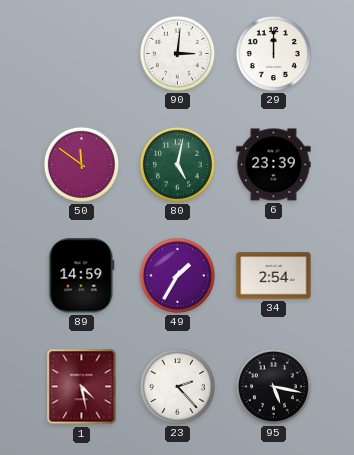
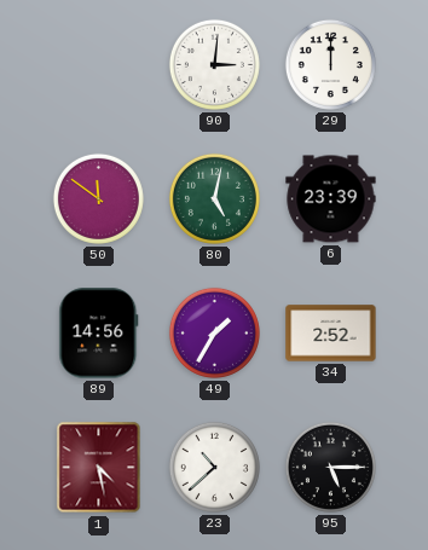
89: 14:59 -> 14:56
34: 2:54 -> 2:52
23: 2:23 -> 10:38
95: 5:17 -> 5:15
